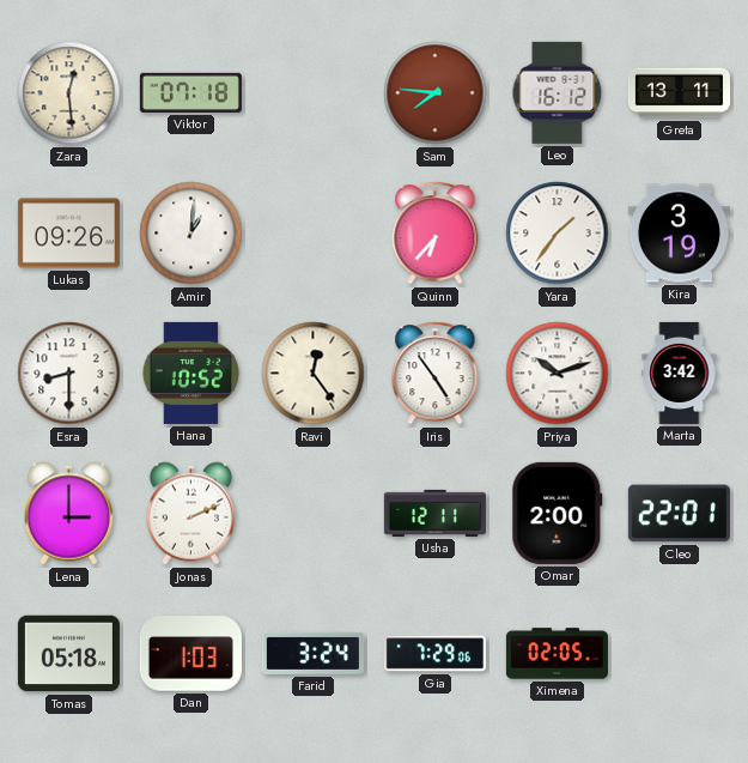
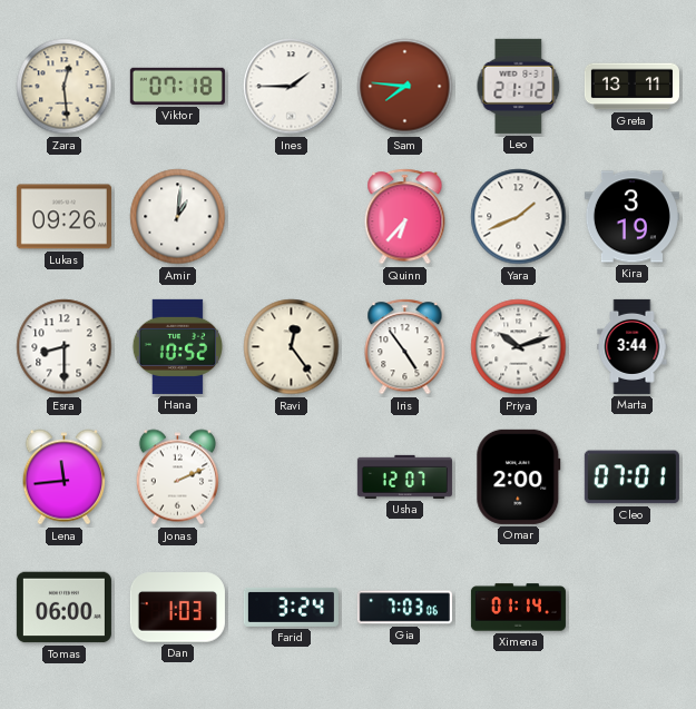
Ines: none -> 1:45
Leo: 16:12 -> 21:12
Yara: 1:36 -> 1:41
Marta: 3:42 -> 3:44
Lena: 3:00 -> 11:44
Usha: 12:11 -> 12:07
Cleo: 22:01 -> 07:01
Tomas: 05:18 -> 06:00
Gia: 7:29 -> 7:03
Ximena: 02:05 -> 01:14
